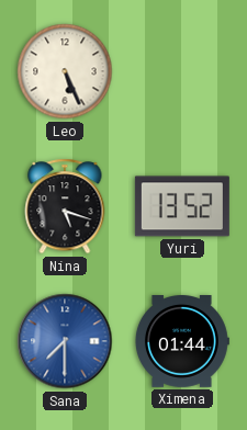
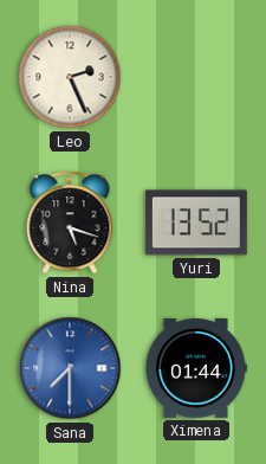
Leo: 5:26 -> 2:26
